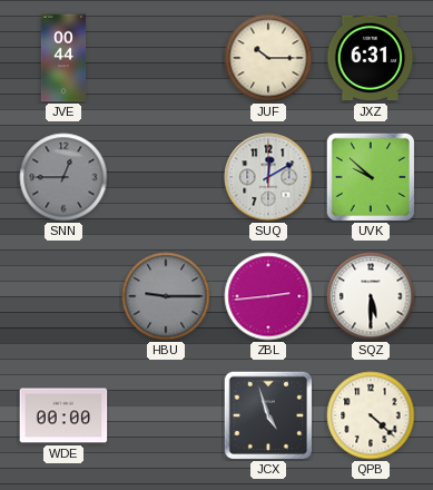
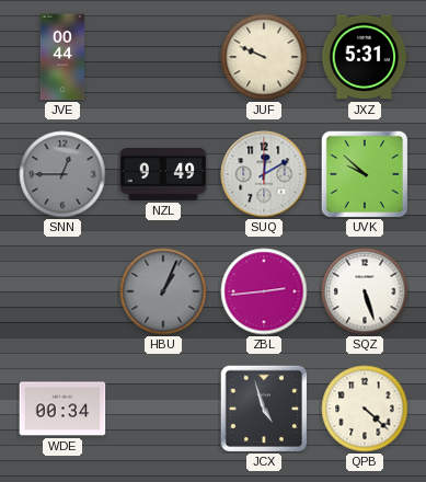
JUF: 10:15 -> 9:49
JXZ: 6:31 -> 5:31
NZL: none -> 9:49
HBU: 9:15 -> 1:04
SQZ: 5:30 -> 5:27
WDE: 00:00 -> 00:34
